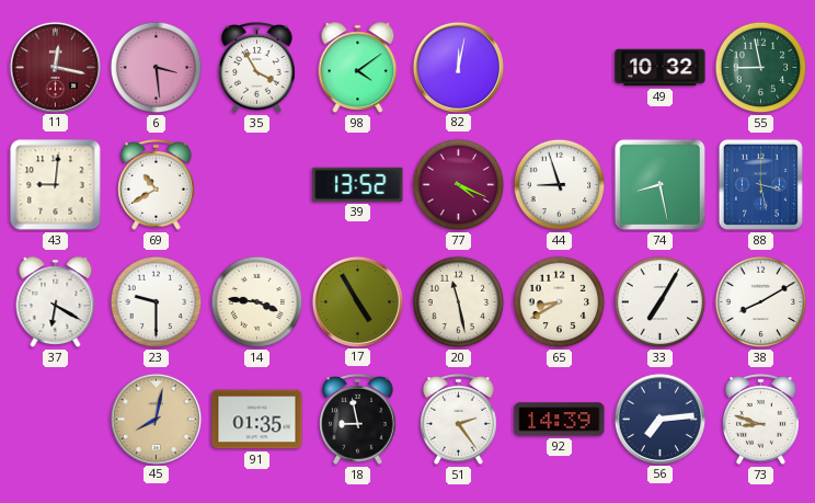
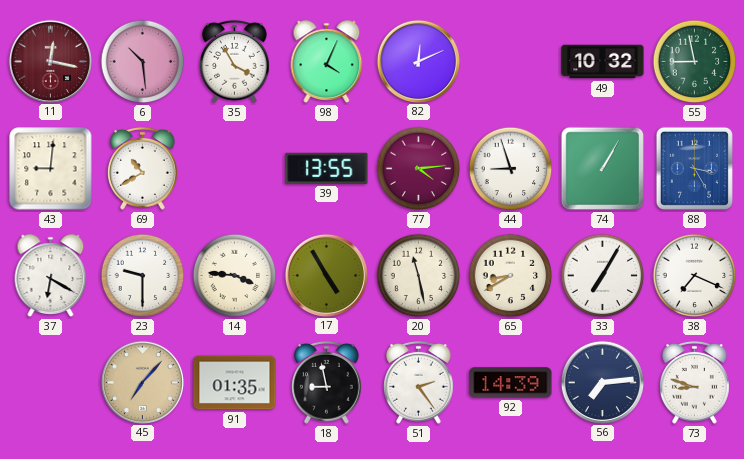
6: 3:29 -> 10:29
98: 4:09 -> 4:04
82: 12:02 -> 12:11
39: 13:52 -> 13:55
77: 4:19 -> 4:14
74: 8:28 -> 1:05
88: 3:28 -> 3:25
38: 8:10 -> 7:19
45: 8:02 -> 7:07
